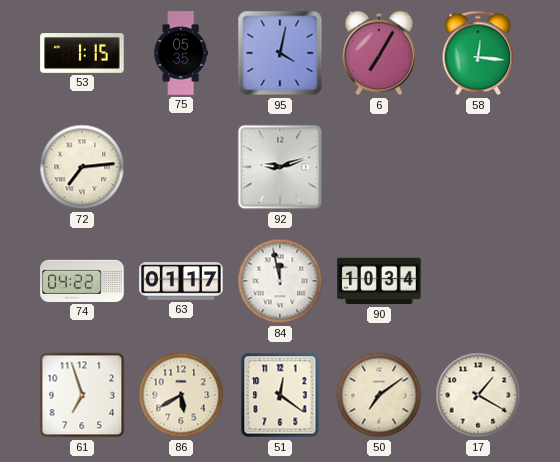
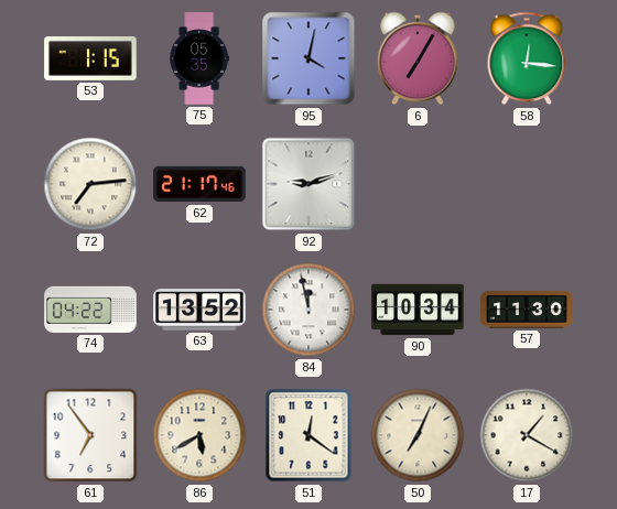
62: none -> 21:17
63: 01:17 -> 13:52
57: none -> 11:30
61: 6:57 -> 6:54
50: 7:09 -> 7:04
